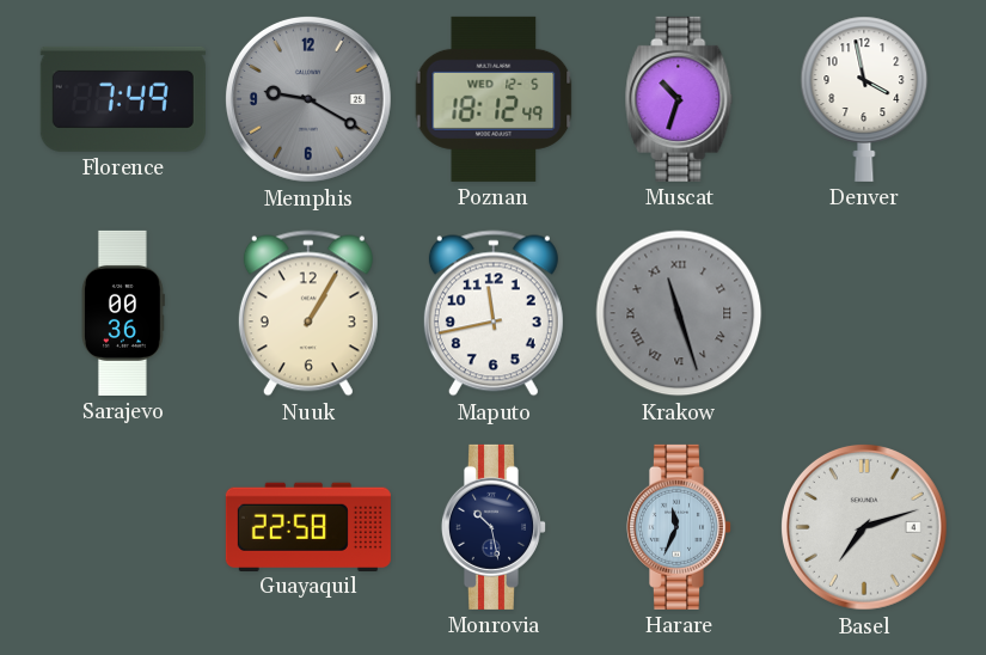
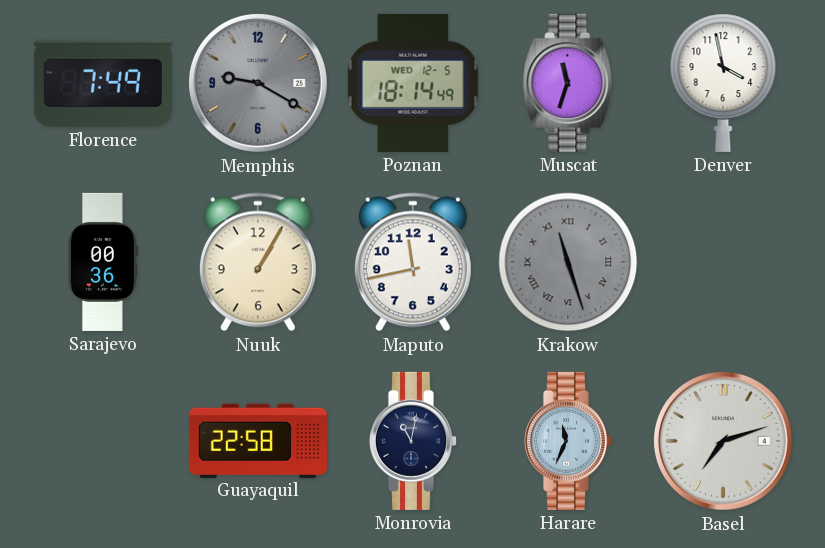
Poznan: 18:12 -> 18:14
Muscat: 10:33 -> 11:33
Monrovia: 10:28 -> 11:02
